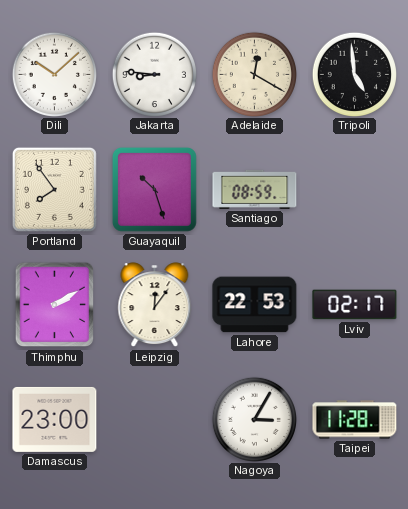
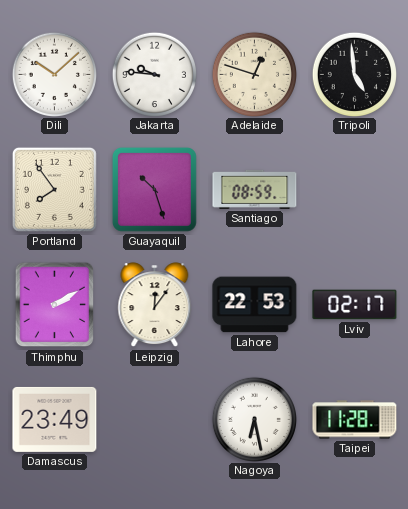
Jakarta: 8:46 -> 9:46
Adelaide: 12:20 -> 12:48
Damascus: 23:00 -> 23:49
Nagoya: 3:05 -> 6:28
